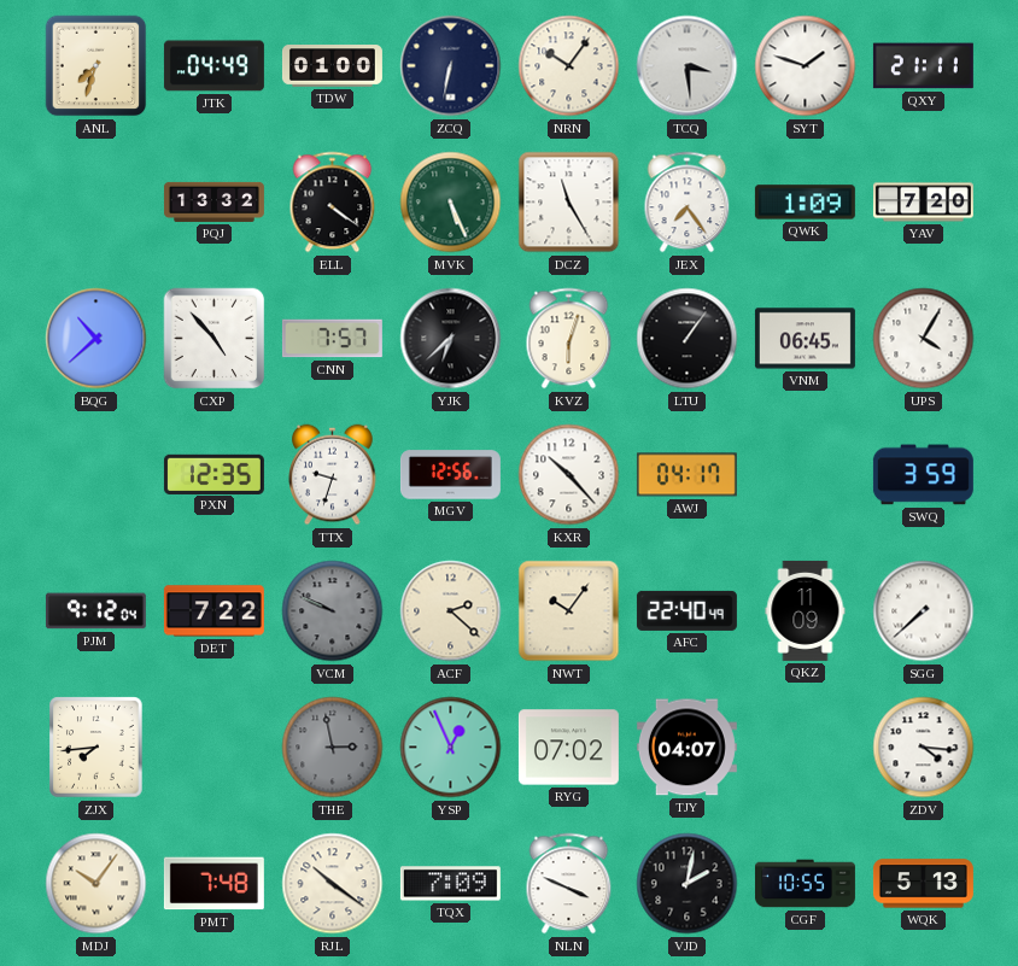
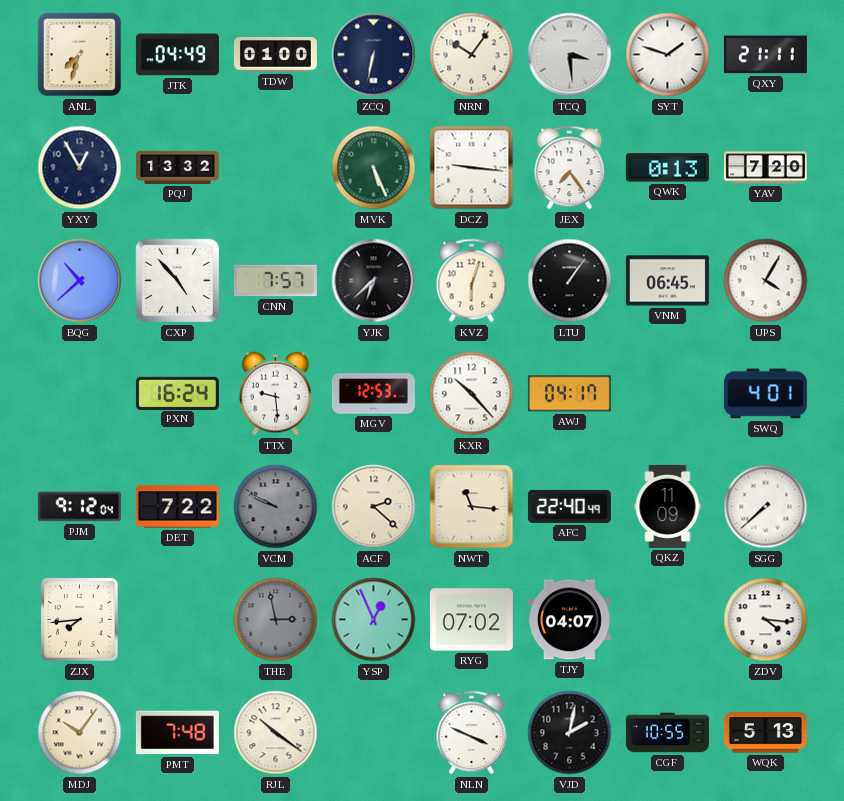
YXY: none -> 12:55
ELL: 4:21 -> none
DCZ: 11:25 -> 9:16
QWK: 1:09 -> 0:13
PXN: 12:35 -> 16:24
TTX: 9:33 -> 9:29
MGV: 12:56 -> 12:53
SWQ: 3:59 -> 4:01
NWT: 10:06 -> 11:16
TQX: 7:09 -> none
